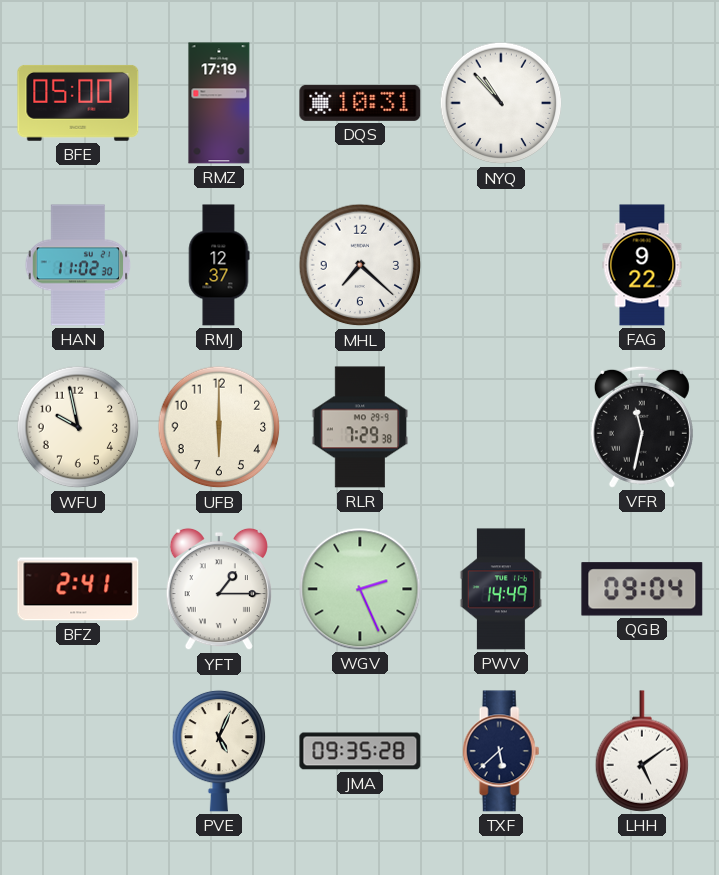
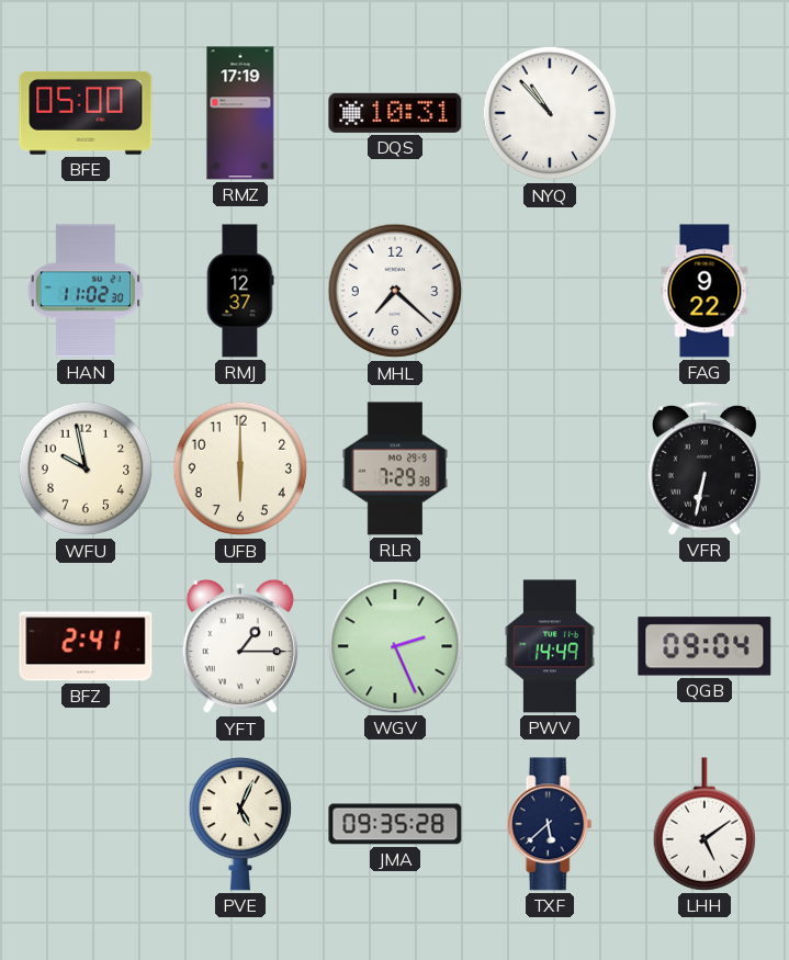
VFR: 11:32 -> 6:32
